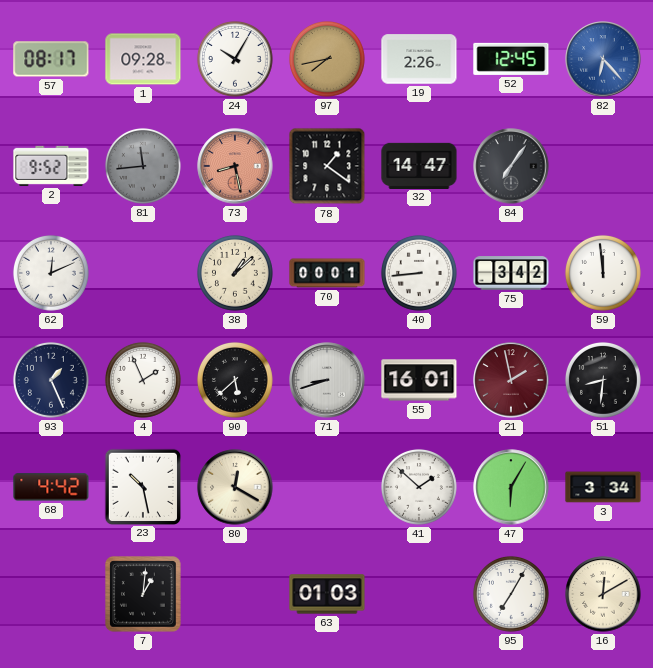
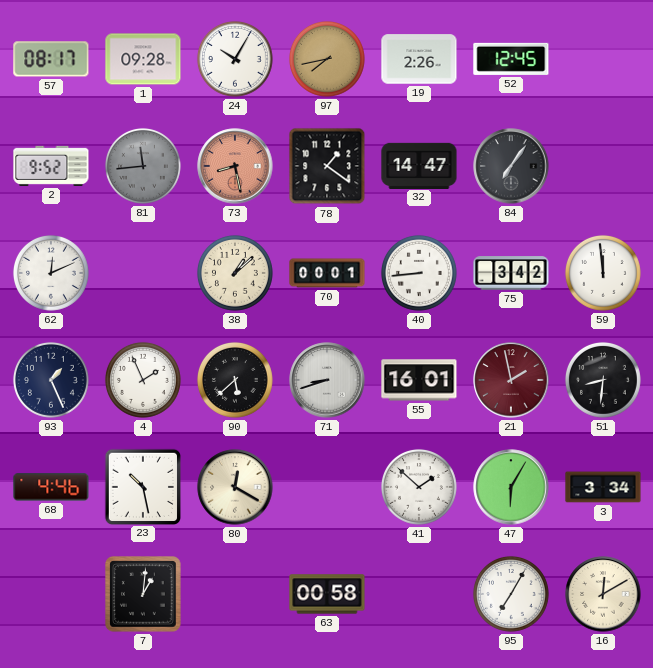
82: 6:23 -> none
68: 4:42 -> 4:46
63: 01:03 -> 00:58
